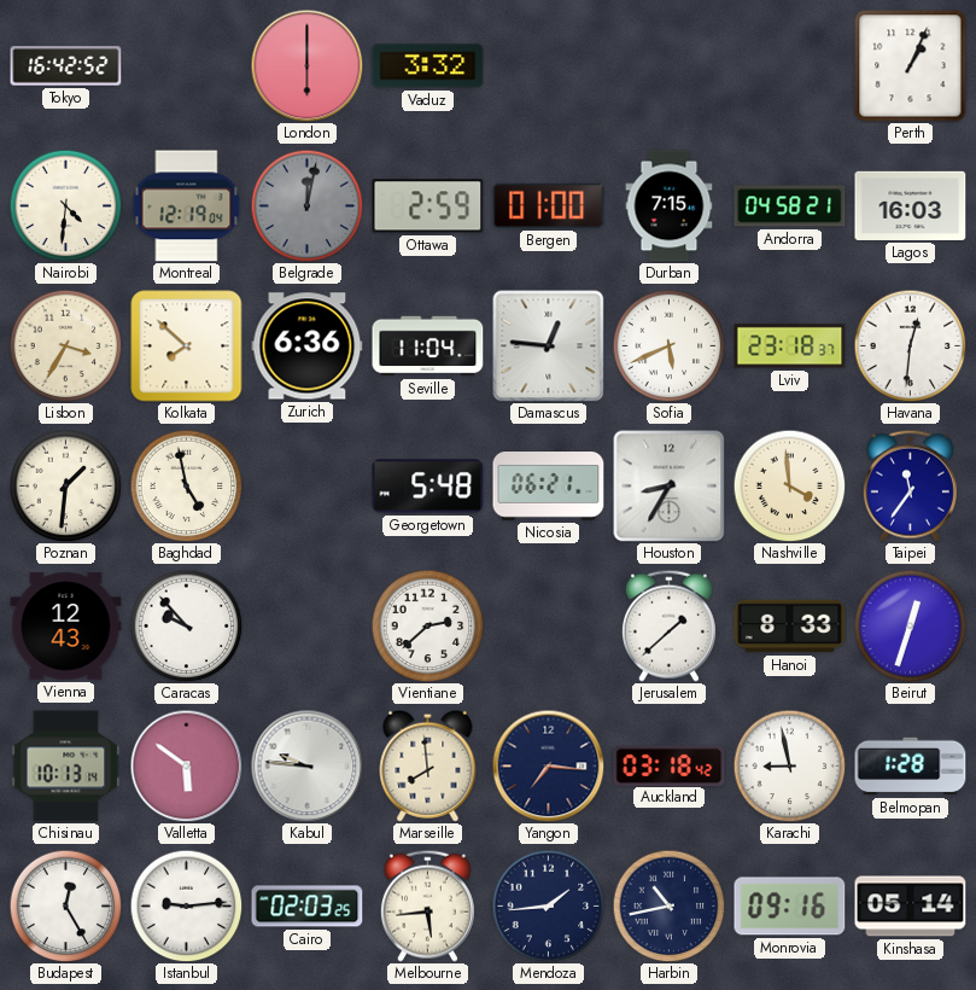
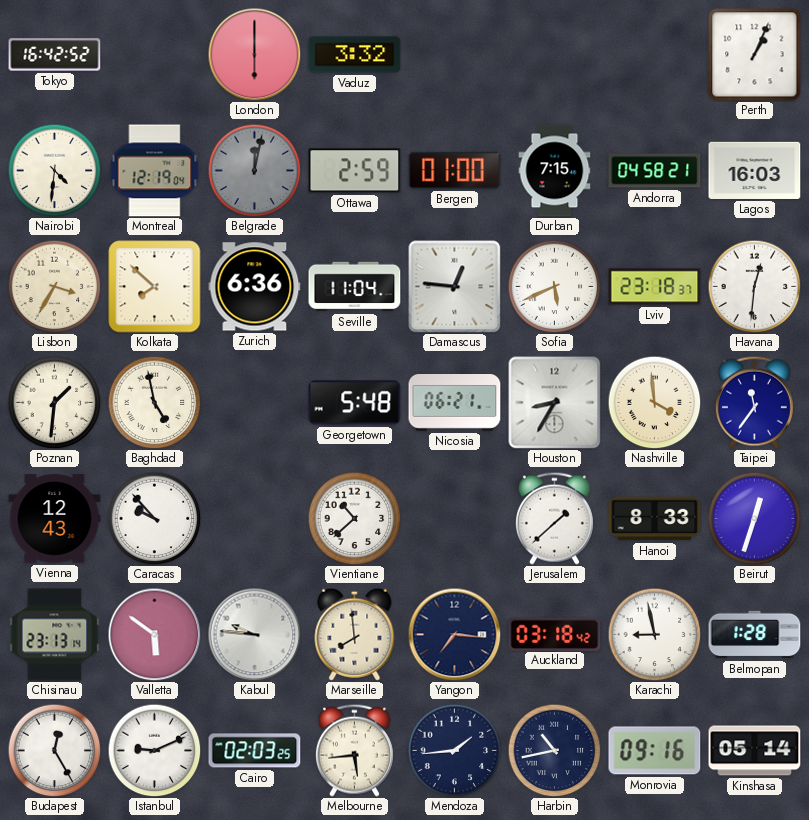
Vientiane: 2:38 -> 10:38
Chisinau: 10:13 -> 23:13
Istanbul: 9:14 -> 9:11
